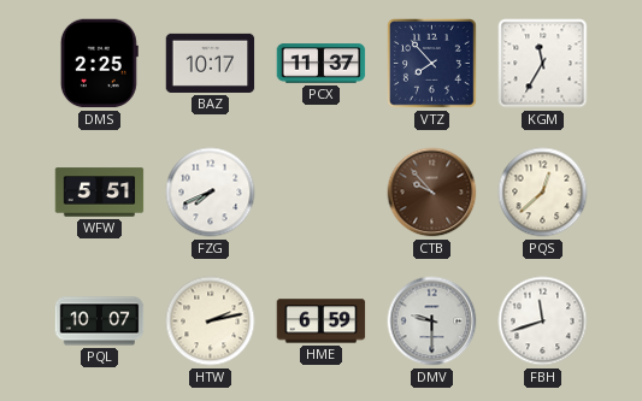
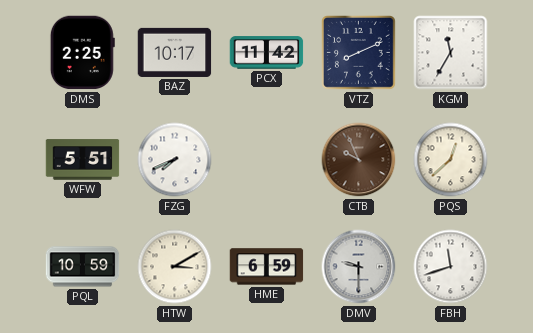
PCX: 11:37 -> 11:42
VTZ: 7:53 -> 8:11
CTB: 9:53 -> 9:56
PQL: 10:07 -> 10:59
HTW: 2:13 -> 3:10
